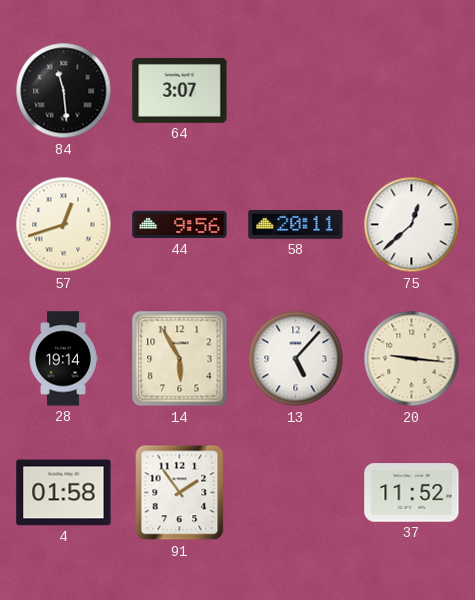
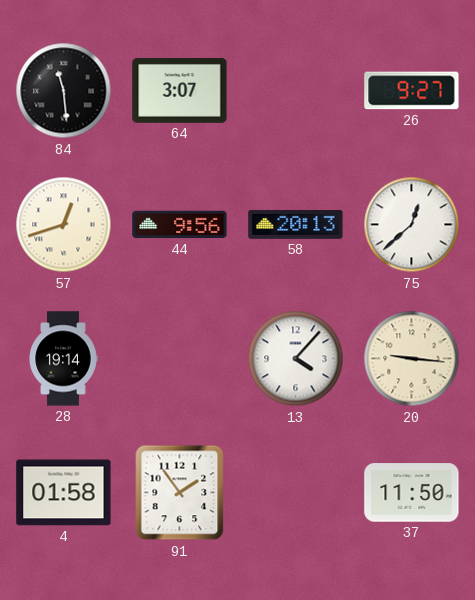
26: none -> 9:27
58: 20:11 -> 20:13
14: 5:55 -> none
13: 5:07 -> 4:07
37: 11:52 -> 11:50
